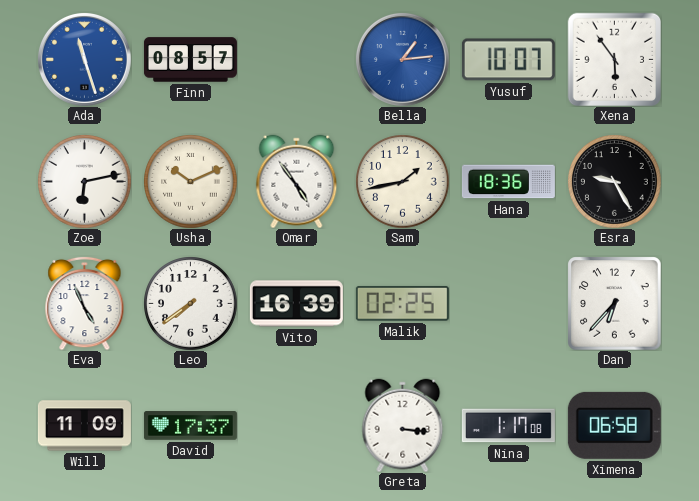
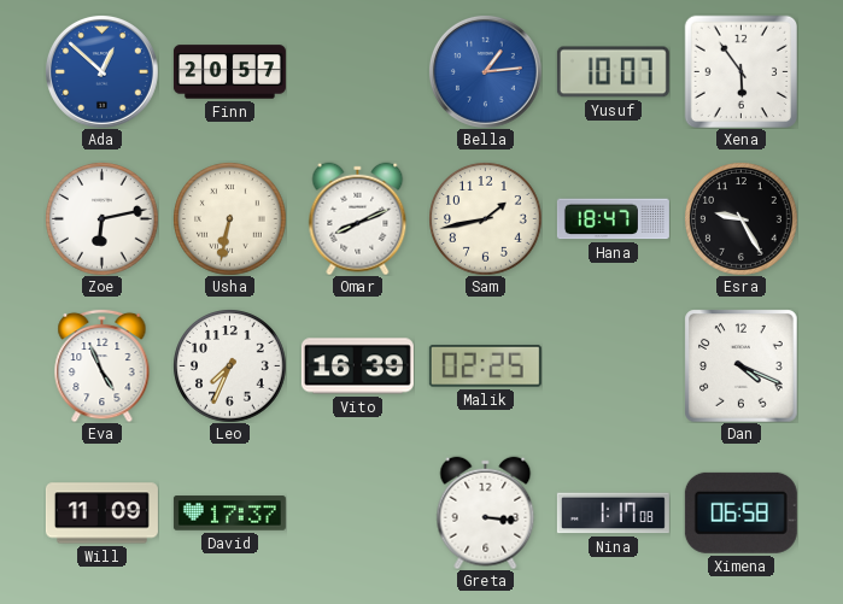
Ada: 11:27 -> 12:52
Finn: 08:57 -> 20:57
Usha: 10:11 -> 6:32
Omar: 4:54 -> 8:11
Hana: 18:36 -> 18:47
Leo: 7:39 -> 7:34
Dan: 6:37 -> 4:19
